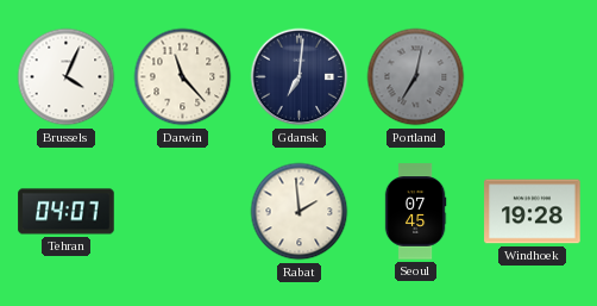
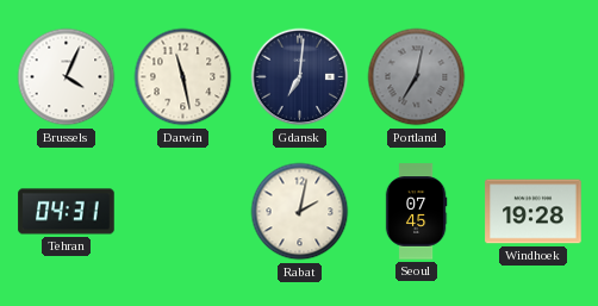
Darwin: 11:23 -> 11:28
Tehran: 04:07 -> 04:31
Rabat: 1:59 -> 2:02
